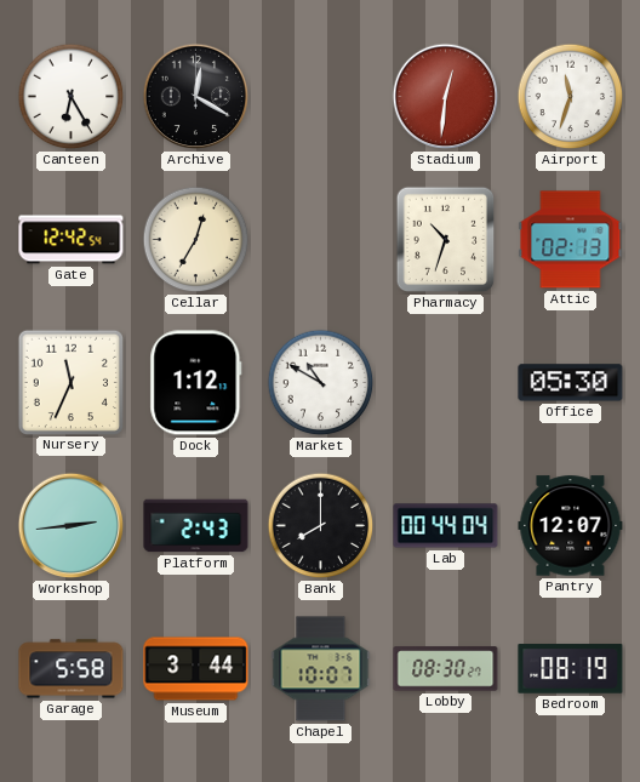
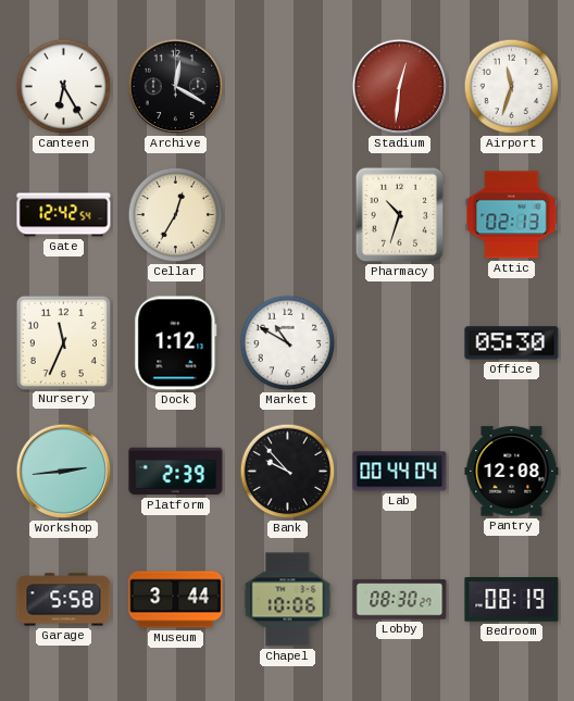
Platform: 2:43 -> 2:39
Bank: 8:00 -> 9:53
Pantry: 12:07 -> 12:08
Chapel: 10:07 -> 10:06
